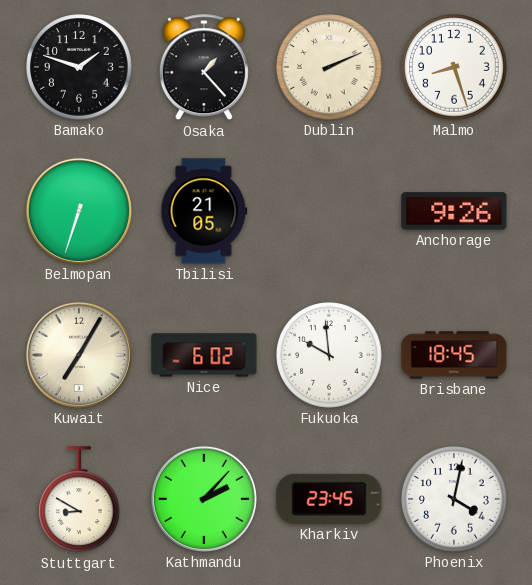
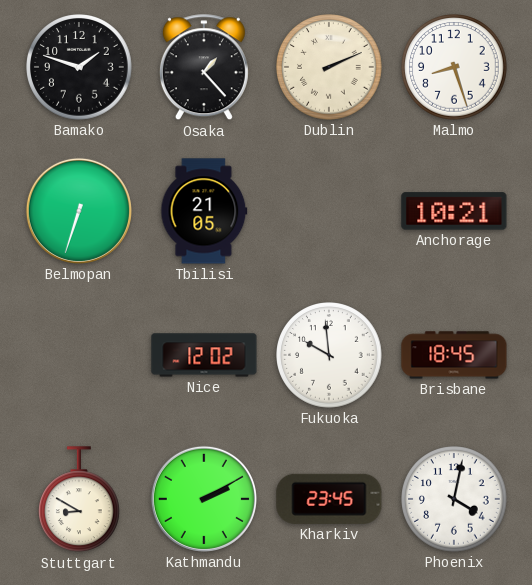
Anchorage: 9:26 -> 10:21
Kuwait: 7:05 -> none
Nice: 6:02 -> 12:02
Kathmandu: 2:07 -> 2:10
